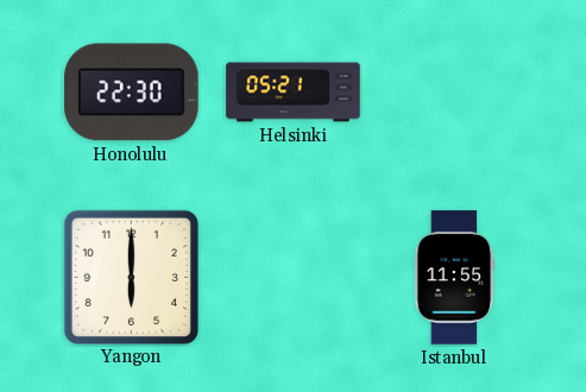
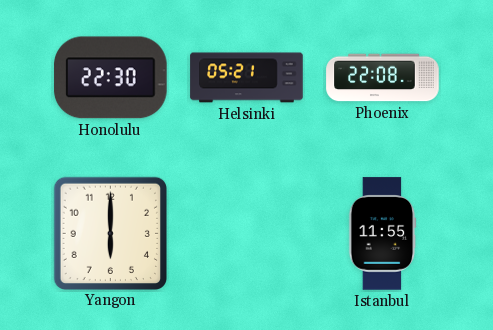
Phoenix: none -> 22:08
